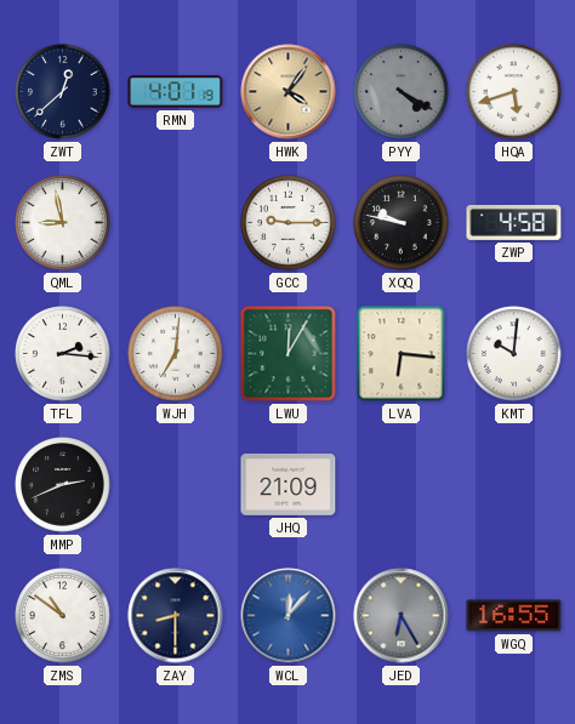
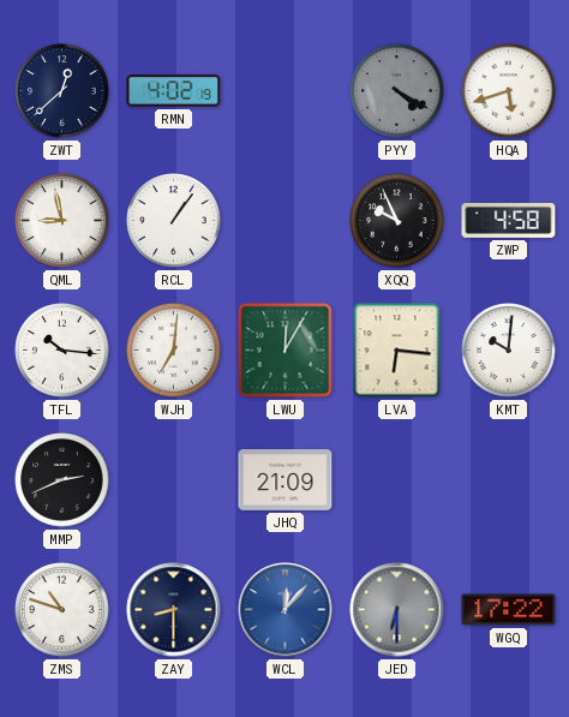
RMN: 4:01 -> 4:02
HWK: 4:06 -> none
RCL: none -> 1:06
GCC: 9:15 -> none
XQQ: 9:47 -> 9:56
TFL: 2:16 -> 10:16
ZMS: 10:51 -> 10:48
JED: 6:25 -> 6:30
WGQ: 16:55 -> 17:22
